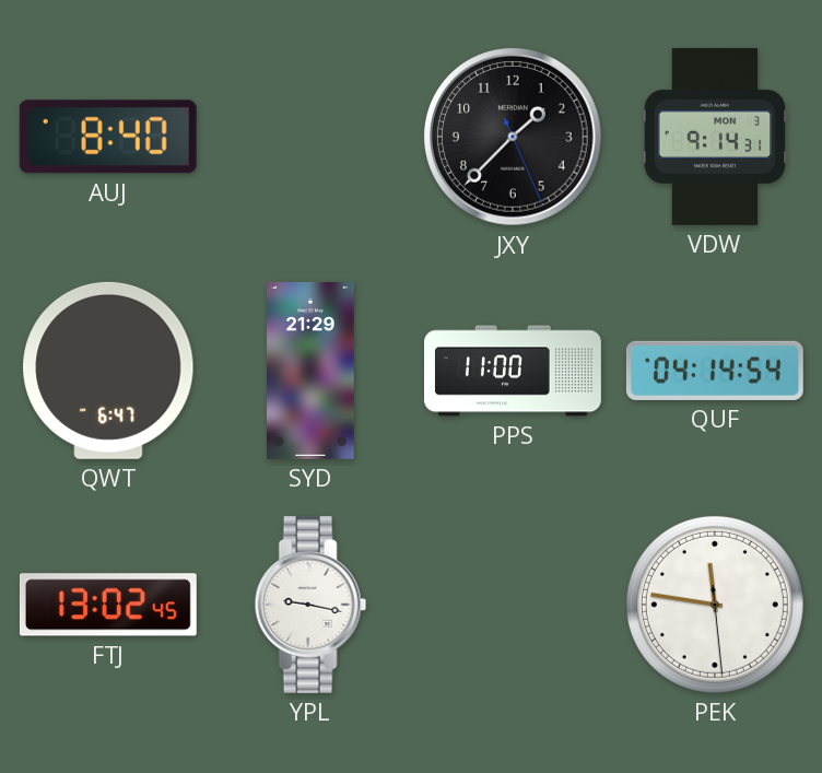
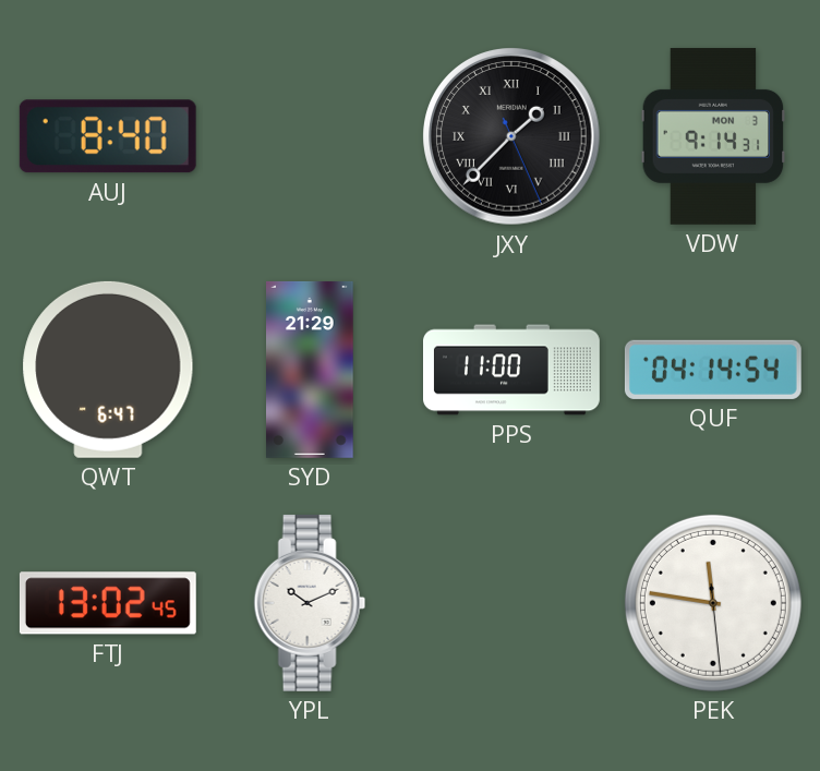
JXY numerals: Arabic -> Roman
YPL: 9:17 -> 10:11
